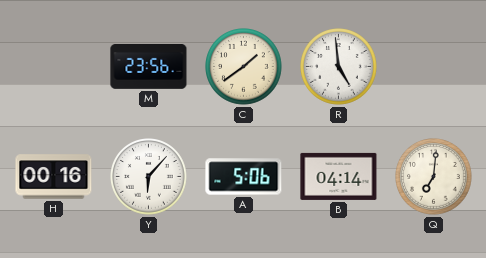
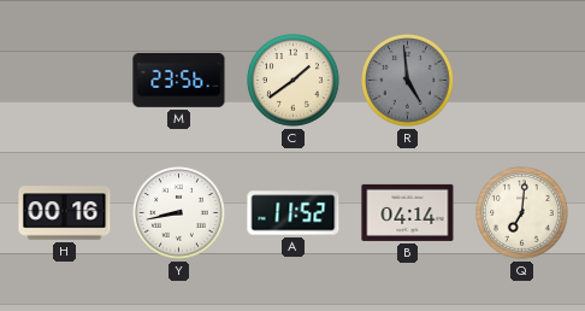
R dial: white -> grey
Y: 6:07 -> 8:43
A: 5:06 -> 11:52
